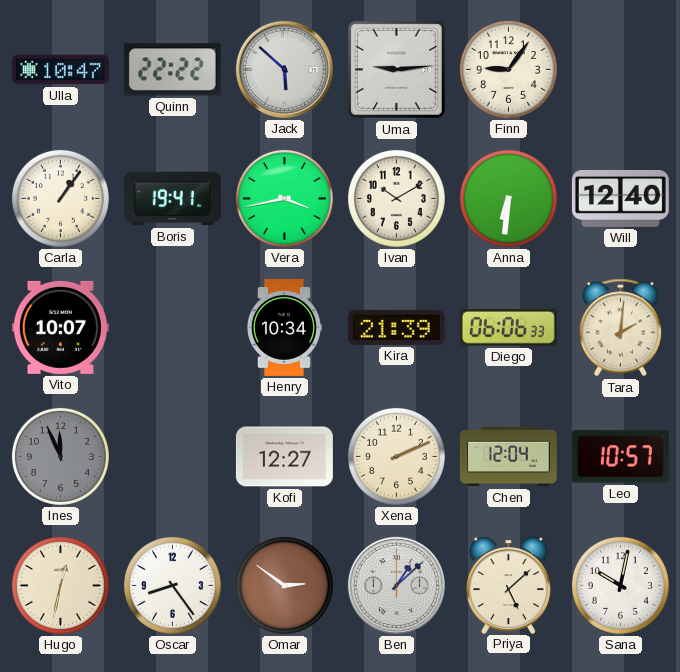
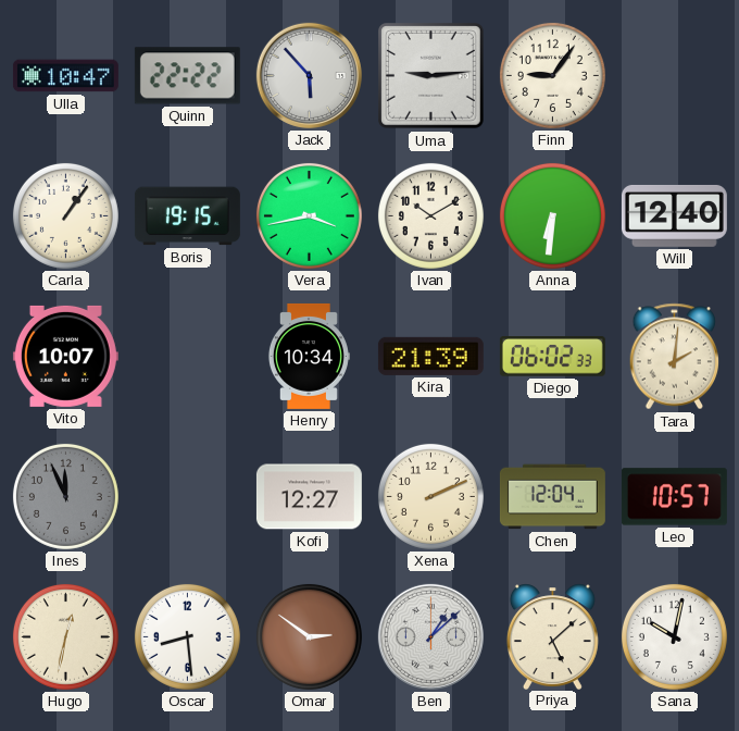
Jack: 5:52 -> 5:53
Boris: 19:41 -> 19:15
Diego: 06:06 -> 06:02
Oscar: 8:24 -> 8:29
